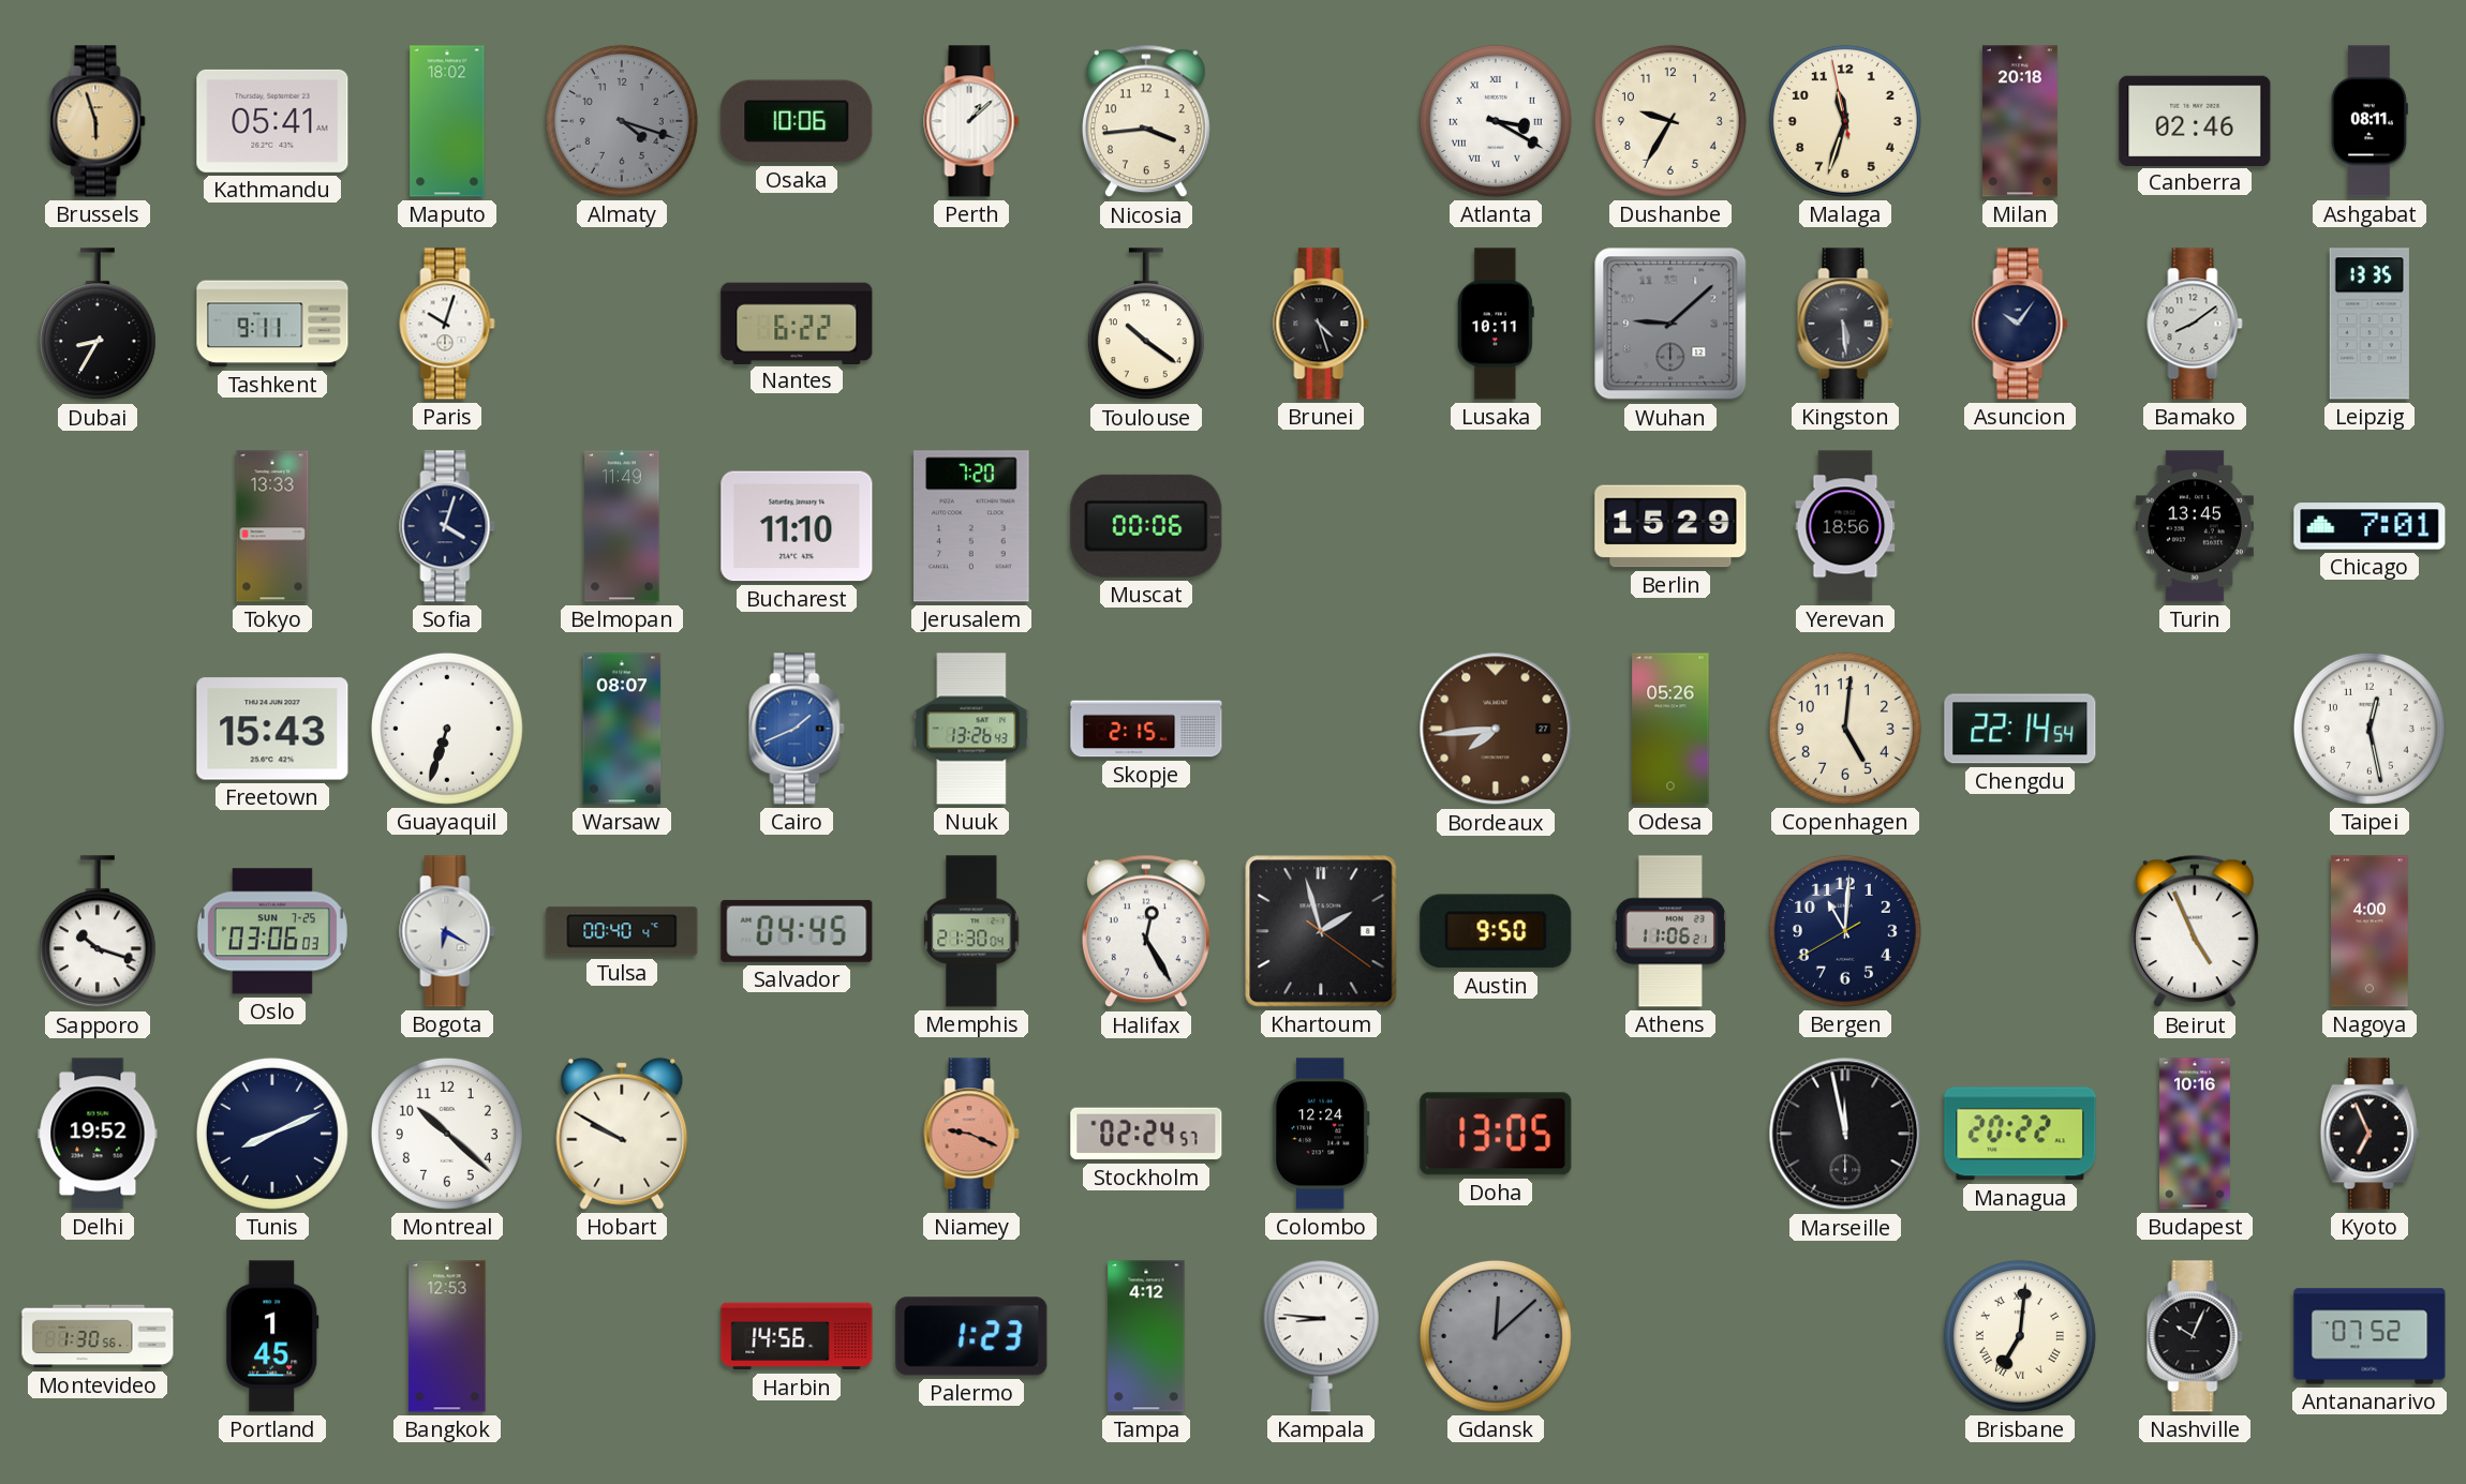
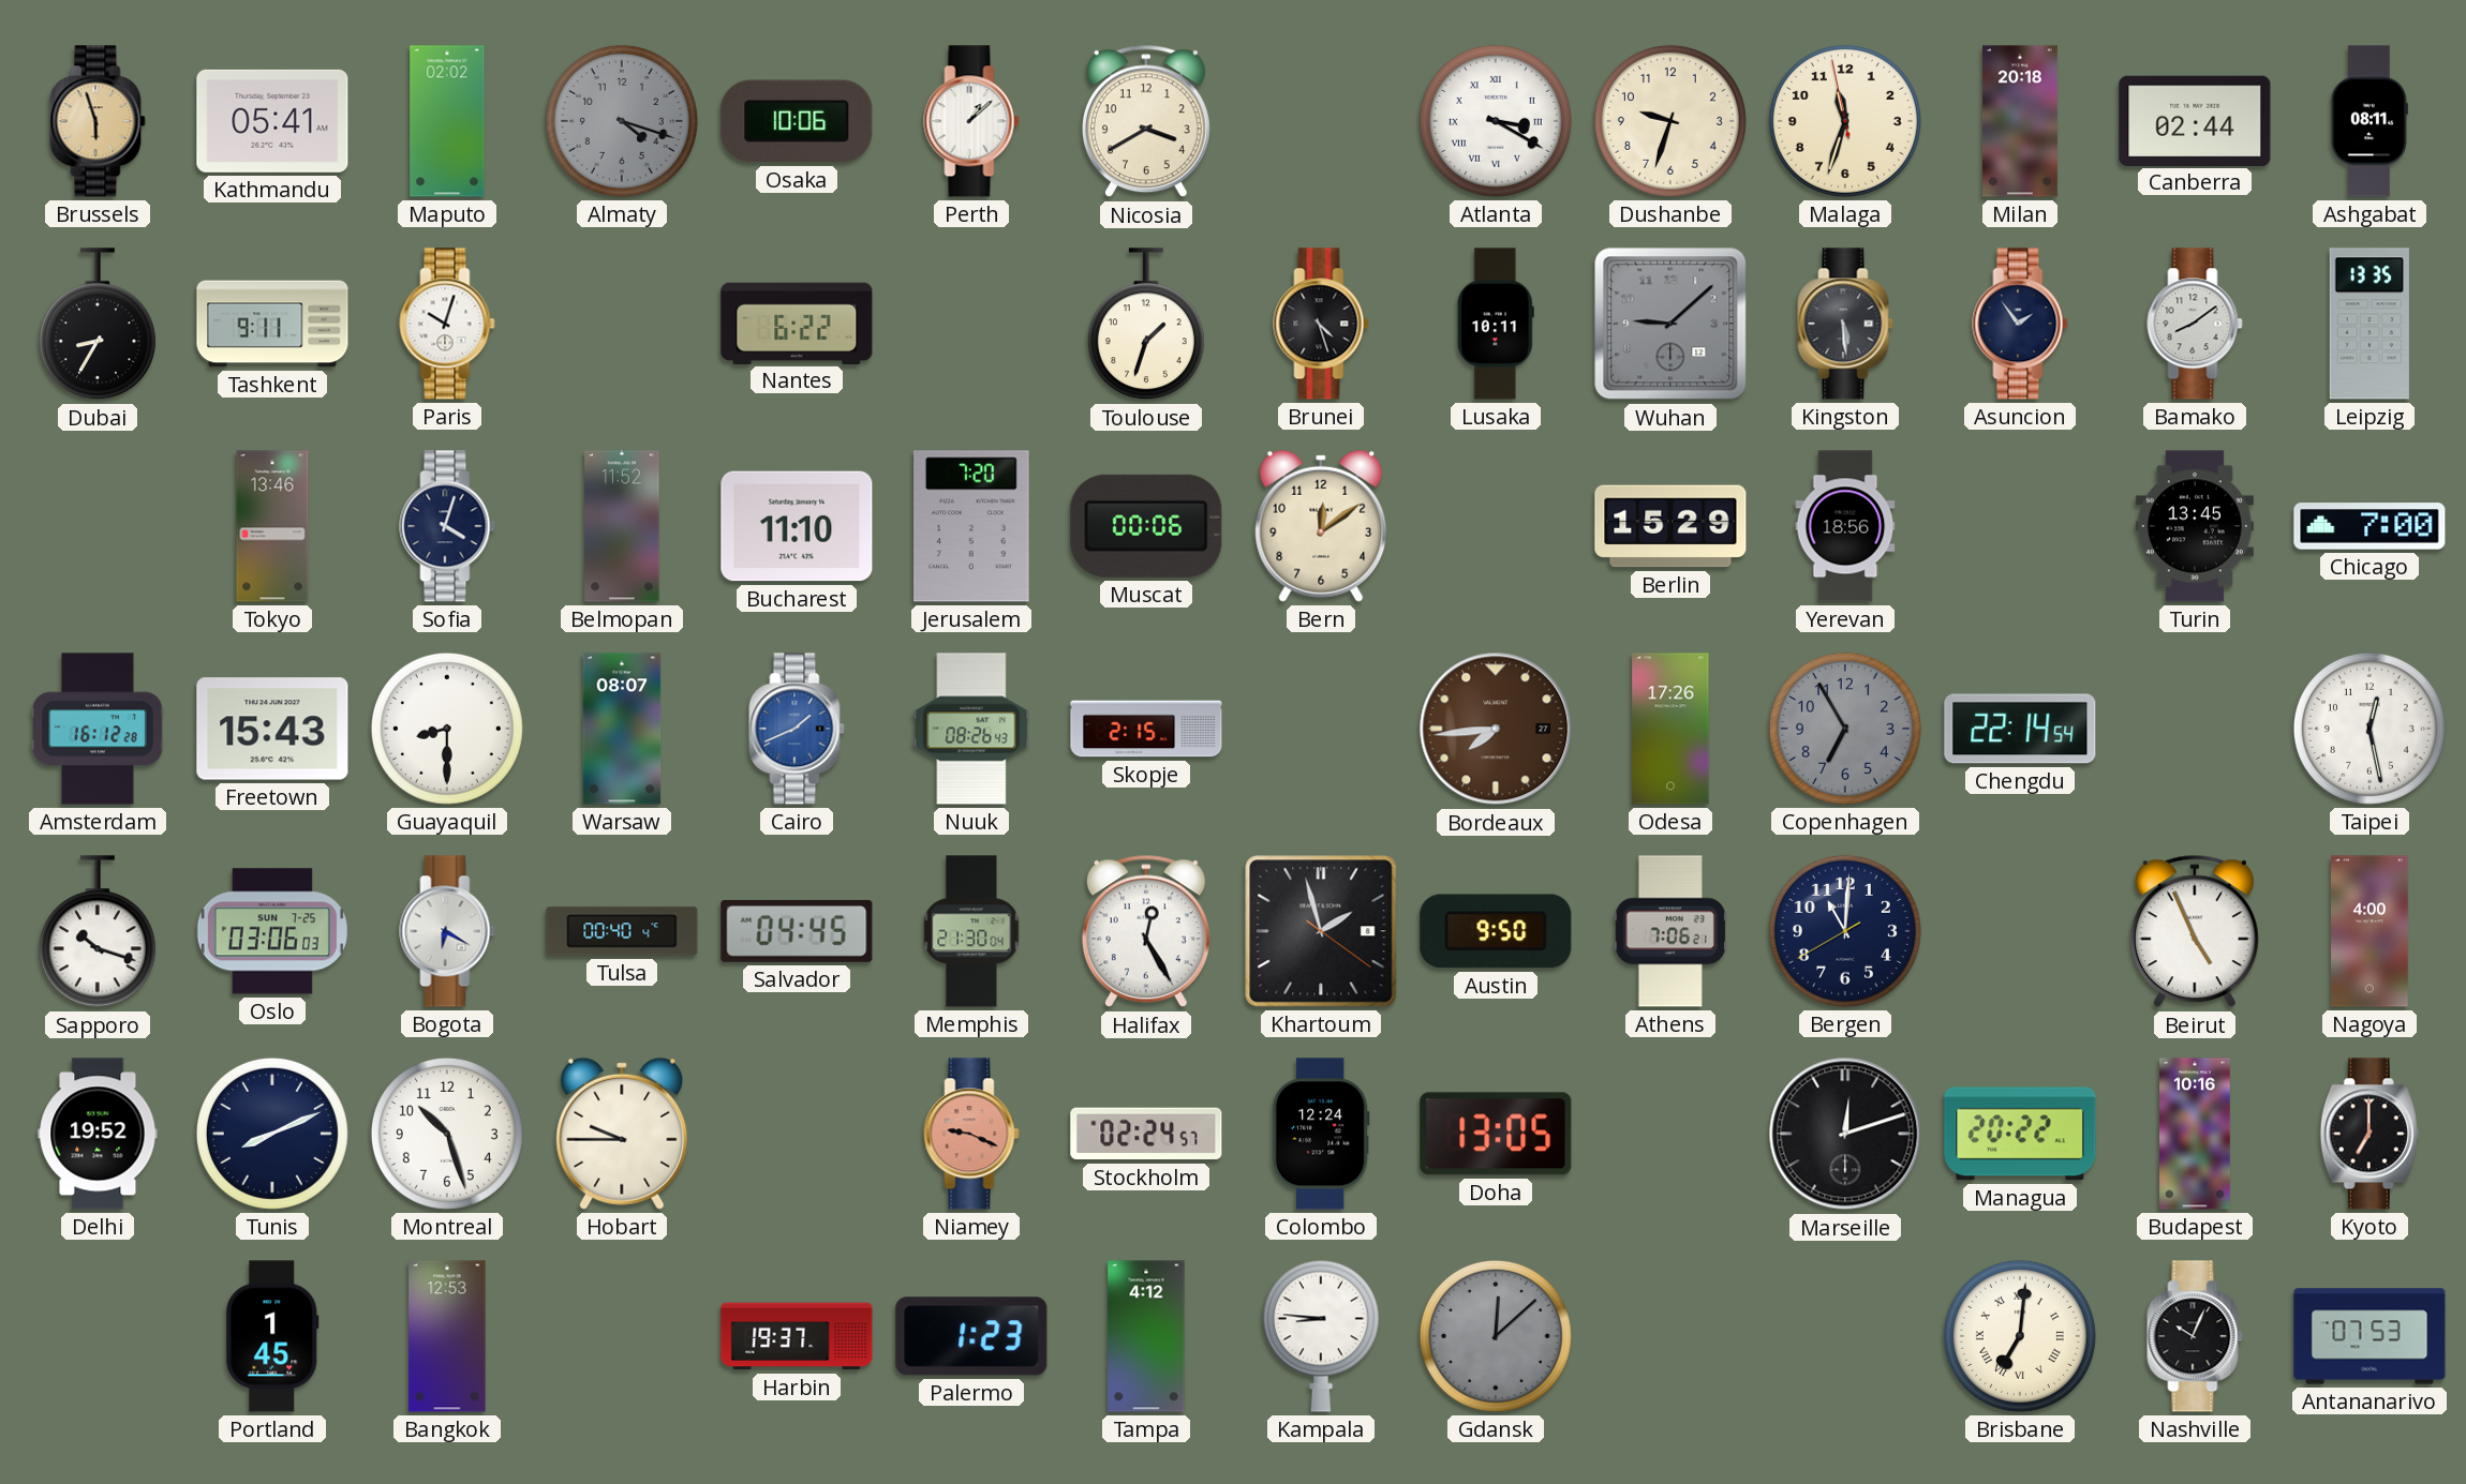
Maputo: 18:02 -> 02:02
Nicosia: 3:44 -> 3:40
Dushanbe: 9:35 -> 9:33
Canberra: 02:46 -> 02:44
Toulouse: 10:21 -> 1:33
Asuncion: 10:06 -> 1:54
Tokyo: 13:33 -> 13:46
Belmopan: 11:49 -> 11:52
Bern: none -> 12:09
Chicago: 7:01 -> 7:00
Amsterdam: none -> 16:12
Guayaquil: 6:33 -> 8:30
Nuuk: 13:26 -> 08:26
Odesa: 05:26 -> 17:26
Copenhagen: 5:01 -> 6:55
Copenhagen dial: cream -> grey
Athens: 11:06 -> 7:06
Montreal: 10:22 -> 10:27
Hobart: 9:50 -> 9:45
Marseille: 11:58 -> 12:12
Kyoto: 6:56 -> 7:00
Montevideo: 1:30 -> none
Harbin: 14:56 -> 19:37
Antananarivo: 07:52 -> 07:53
